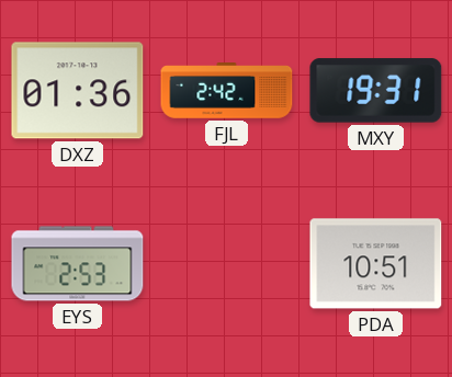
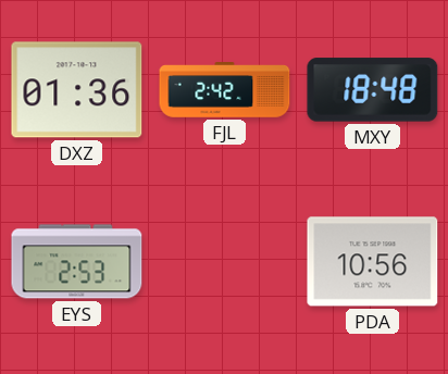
MXY: 19:31 -> 18:48
PDA: 10:51 -> 10:56
